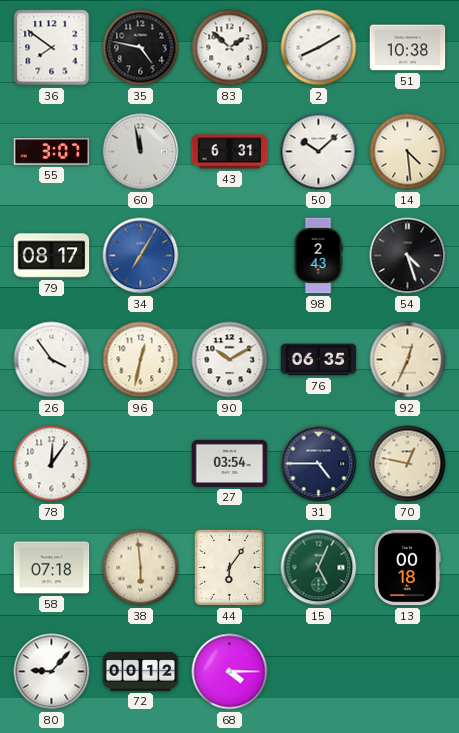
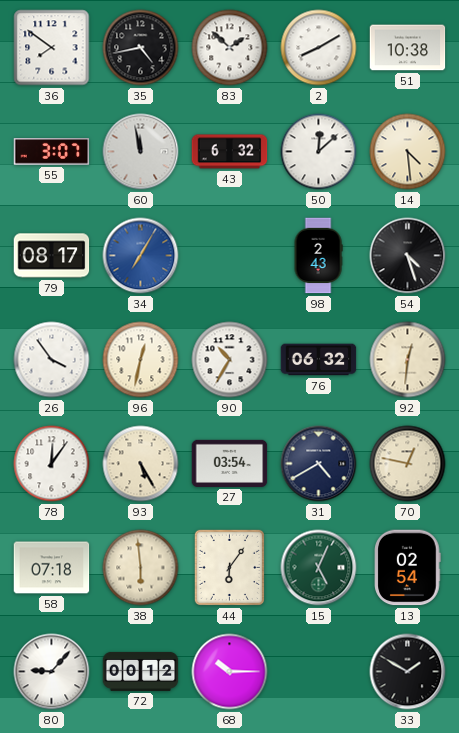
35: 4:47 -> 4:43
43: 6:31 -> 6:32
50: 10:08 -> 12:08
90: 10:10 -> 10:35
76: 06:35 -> 06:32
92: 12:34 -> 12:31
93: none -> 5:25
31: 4:45 -> 4:40
13: 00:18 -> 02:54
68: 4:15 -> 10:15
33: none -> 1:50
